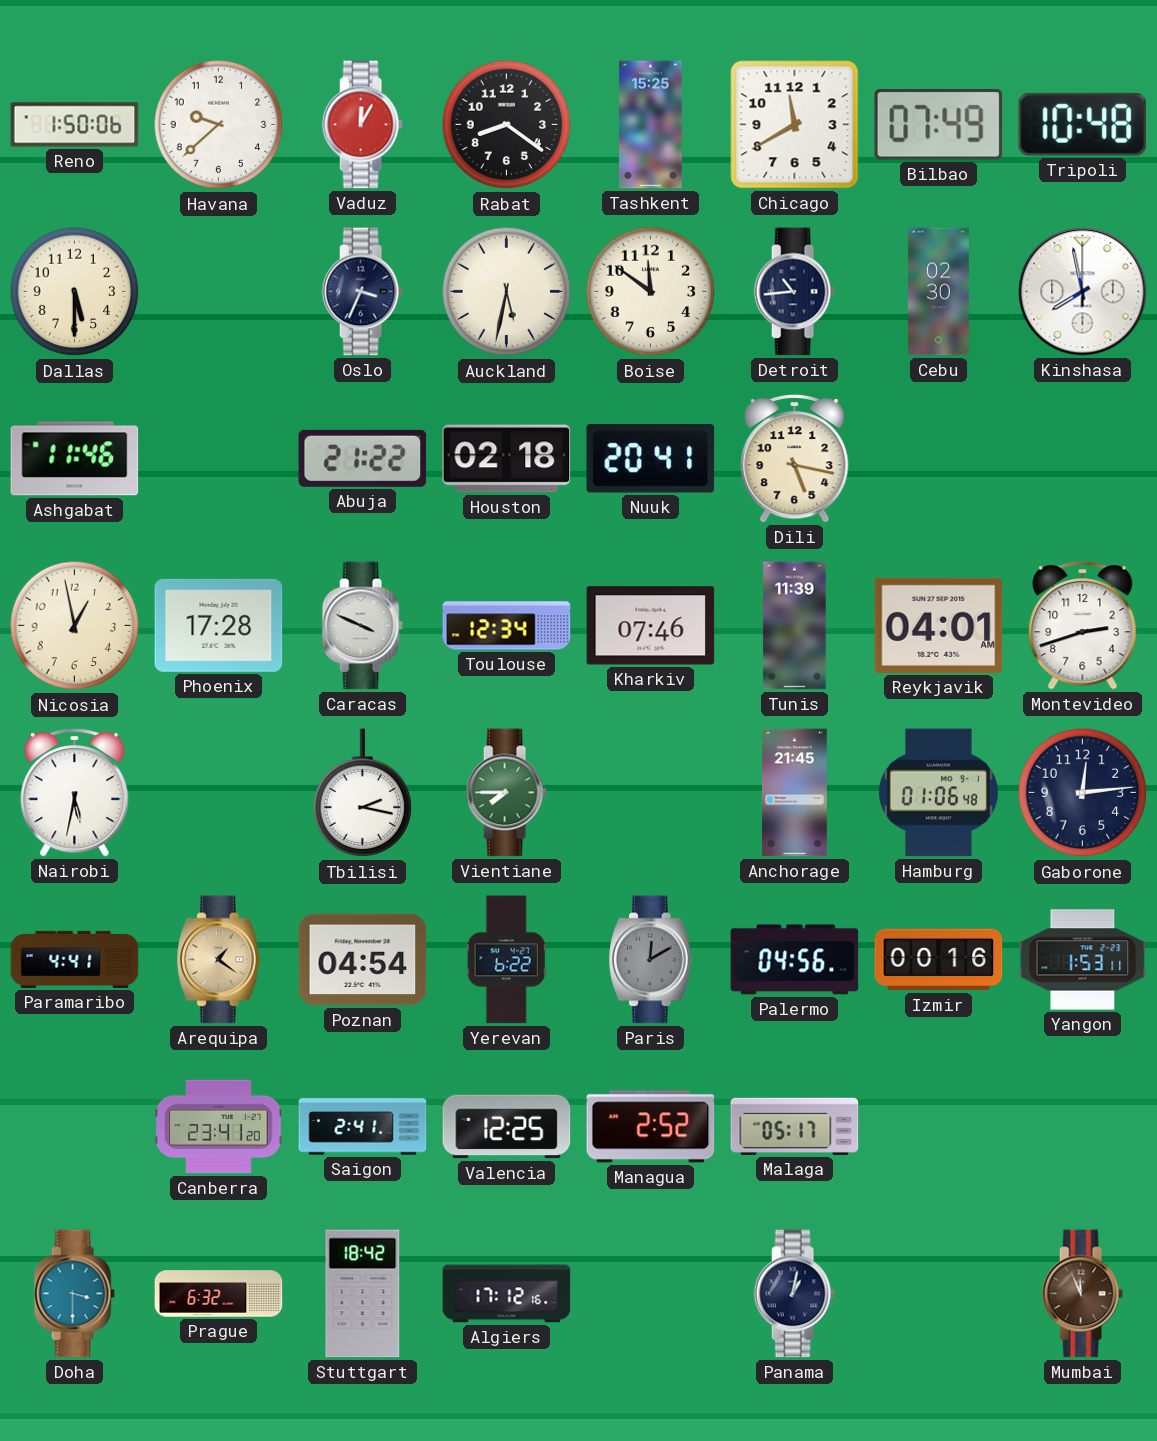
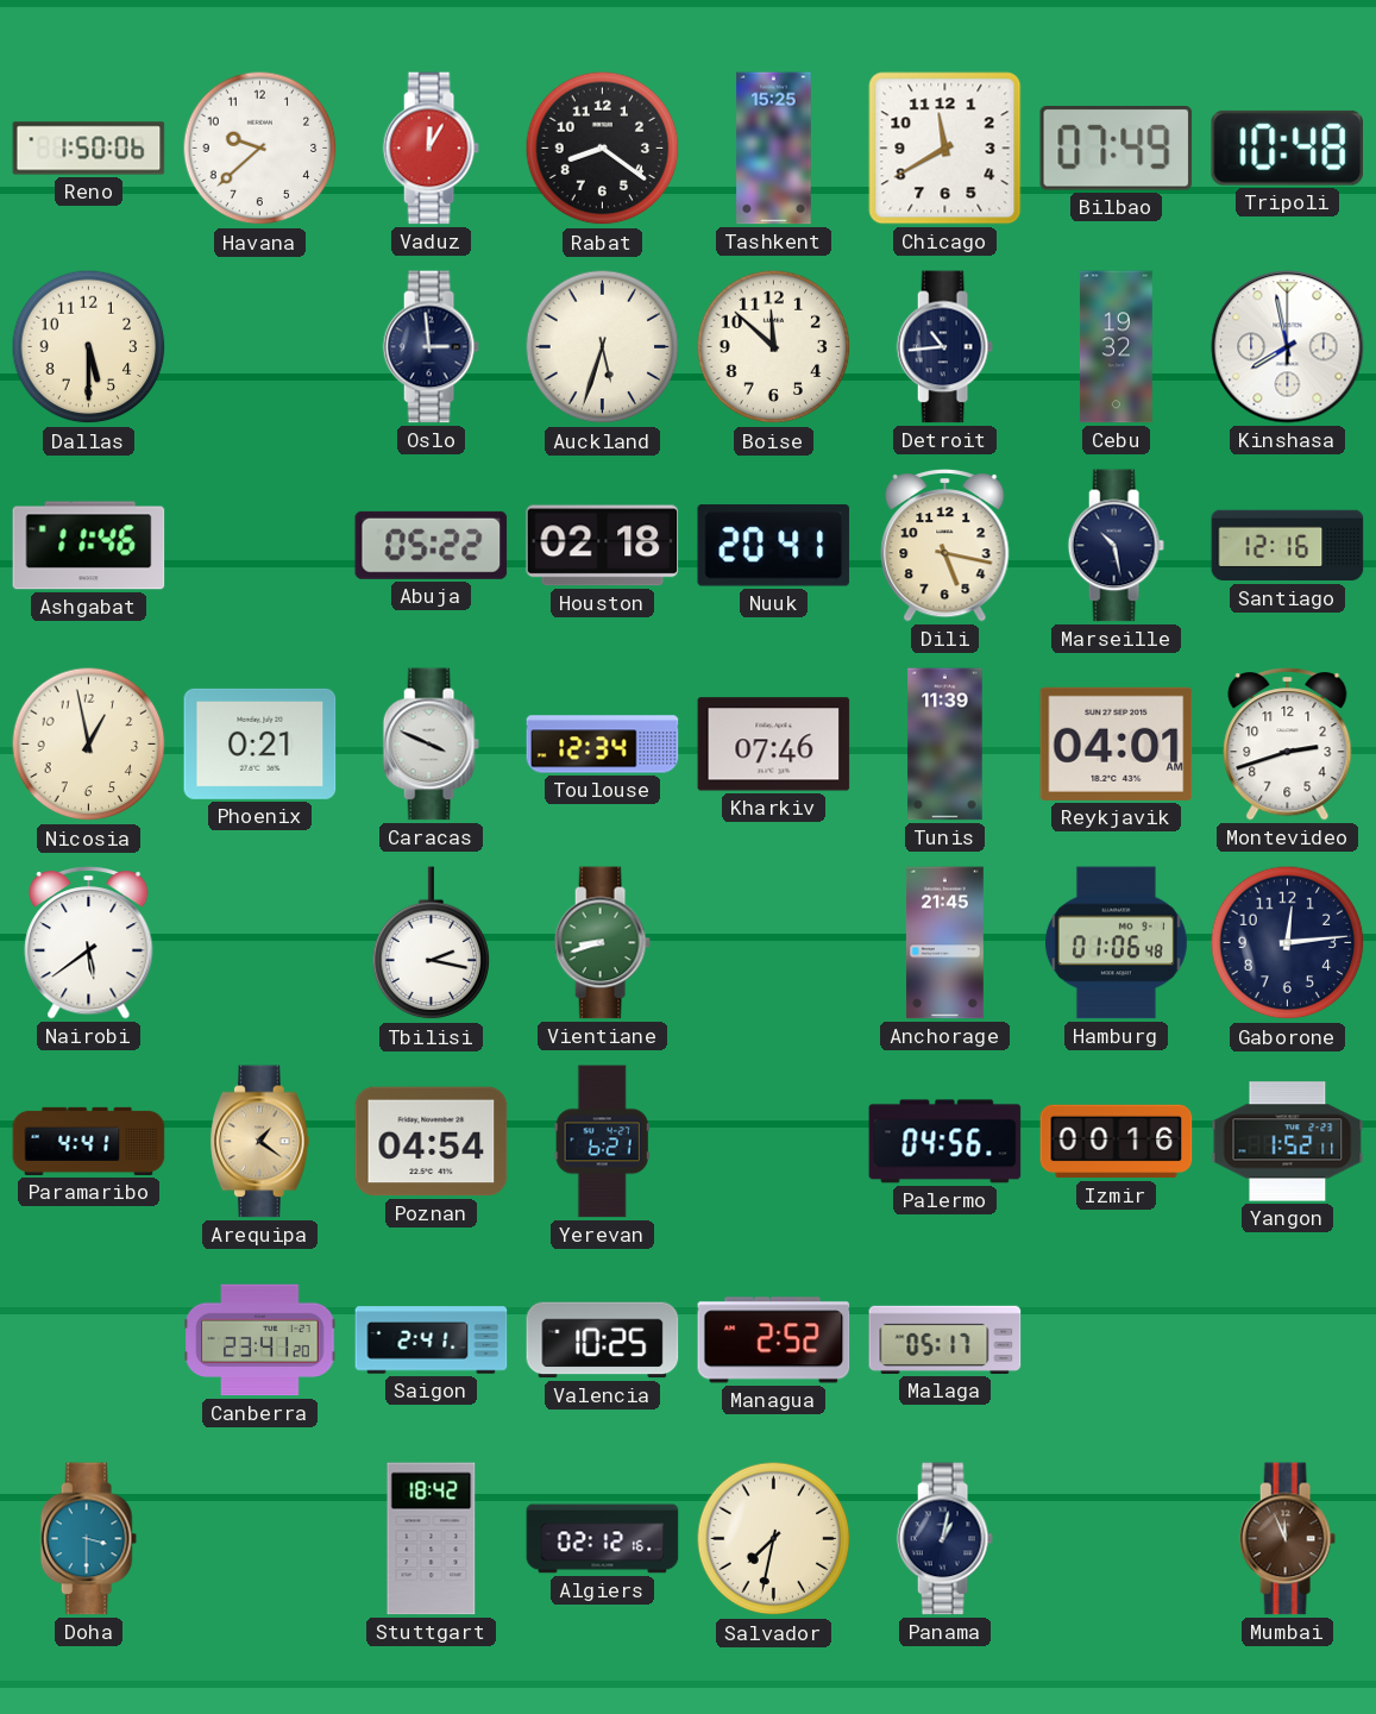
Oslo: 3:34 -> 2:59
Auckland: 5:32 -> 5:33
Boise: 11:51 -> 11:52
Cebu: 02:30 -> 19:32
Abuja: 21:22 -> 05:22
Marseille: none -> 10:28
Santiago: none -> 12:16
Phoenix: 17:28 -> 0:21
Nairobi: 5:32 -> 5:39
Vientiane: 7:45 -> 8:42
Yerevan: 6:22 -> 6:21
Paris: 12:10 -> none
Yangon: 1:53 -> 1:52
Valencia: 12:25 -> 10:25
Prague: 6:32 -> none
Algiers: 17:12 -> 02:12
Salvador: none -> 7:32
